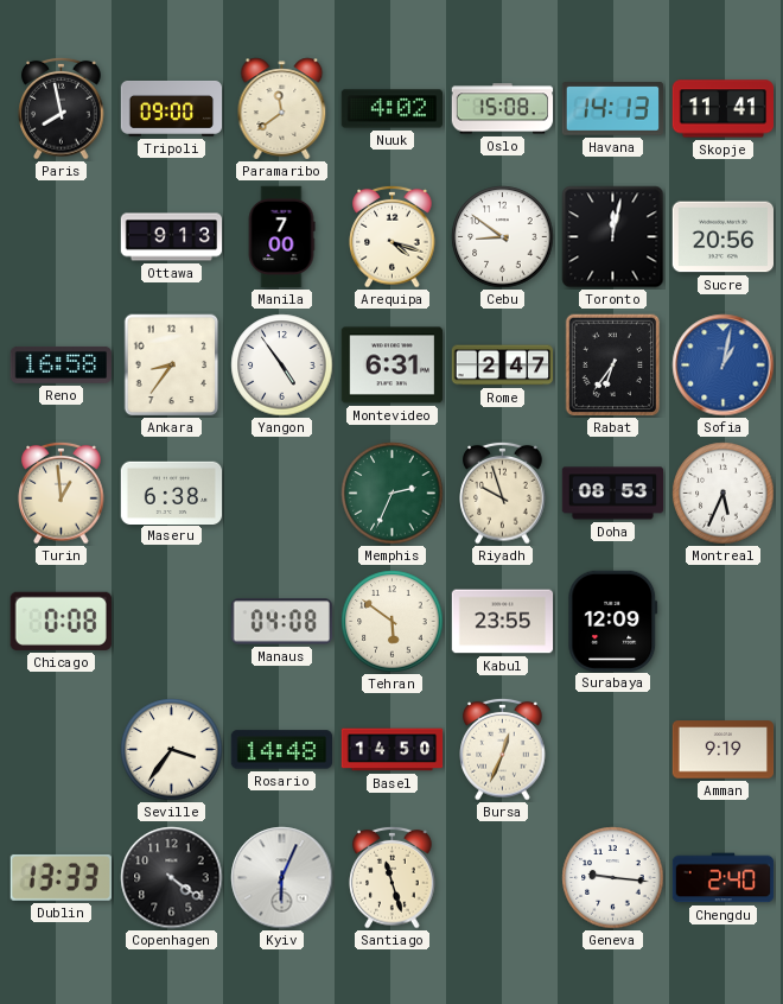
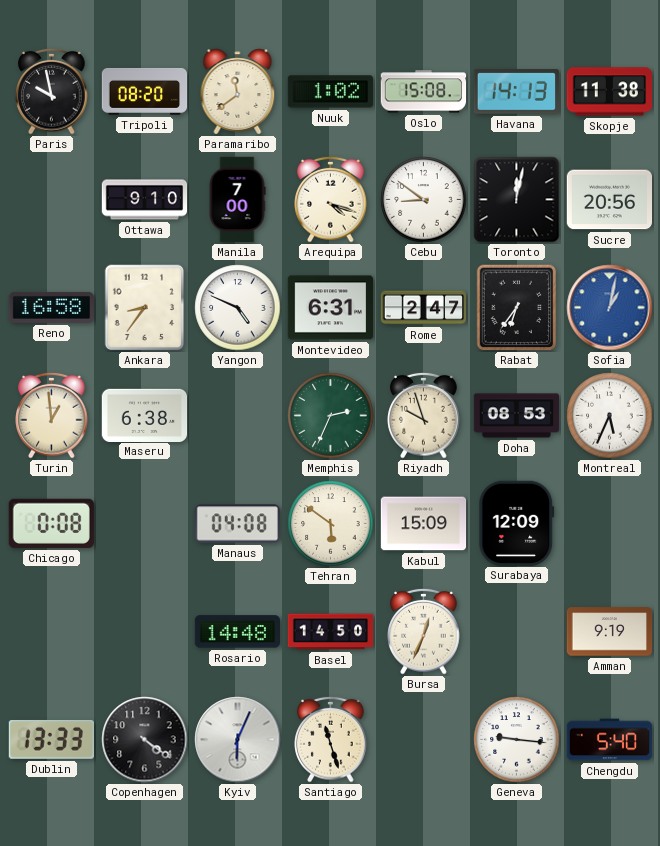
Paris: 7:58 -> 9:58
Tripoli: 09:00 -> 08:20
Nuuk: 4:02 -> 1:02
Skopje: 11:41 -> 11:38
Ottawa: 9:13 -> 9:10
Yangon: 4:54 -> 4:49
Kabul: 23:55 -> 15:09
Seville: 3:36 -> none
Chengdu: 2:40 -> 5:40
